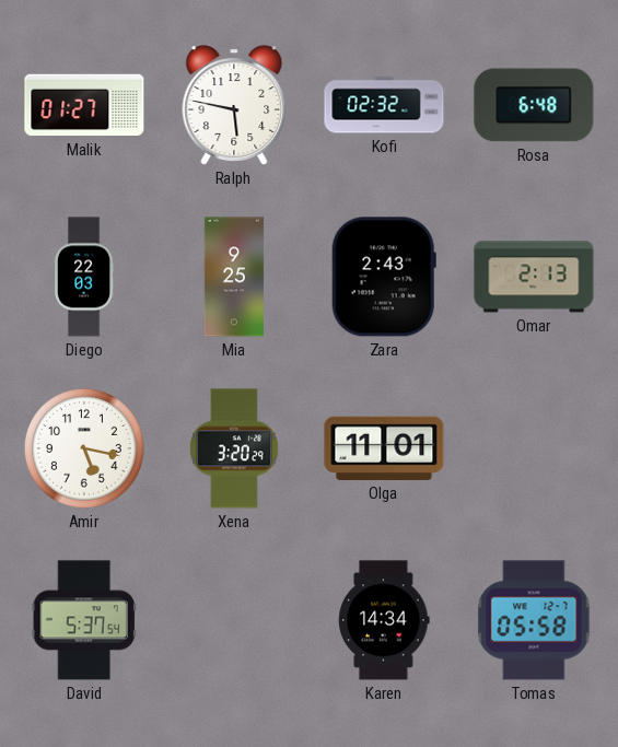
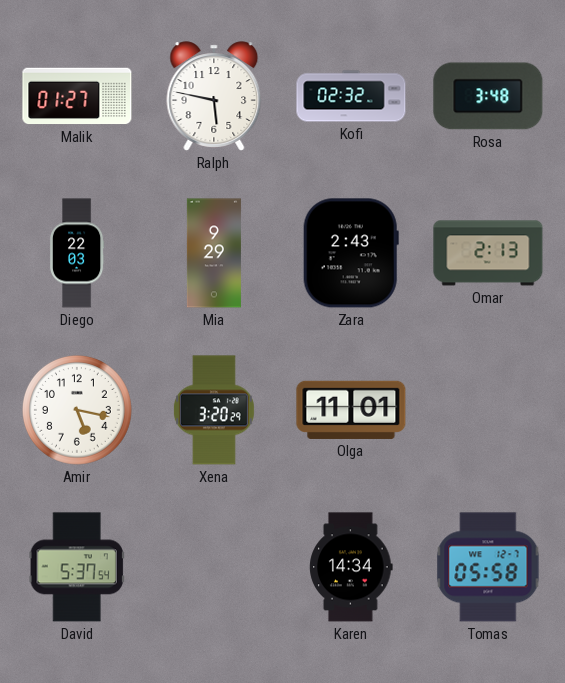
Rosa: 6:48 -> 3:48
Mia: 9:25 -> 9:29
